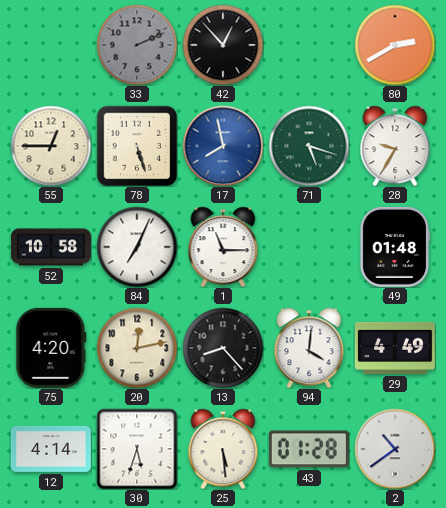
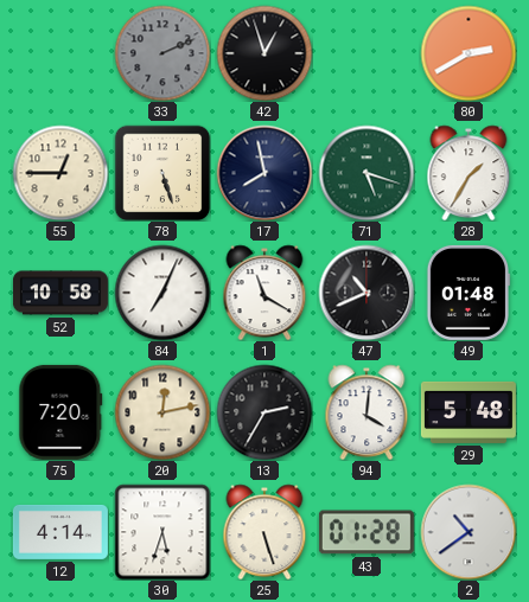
42: 12:53 -> 12:57
17 dial: blue -> navy
28: 9:35 -> 1:35
1: 11:15 -> 11:20
47: none -> 10:41
75: 4:20 -> 7:20
13: 8:23 -> 2:35
29: 4:49 -> 5:48
25: 5:29 -> 5:27
